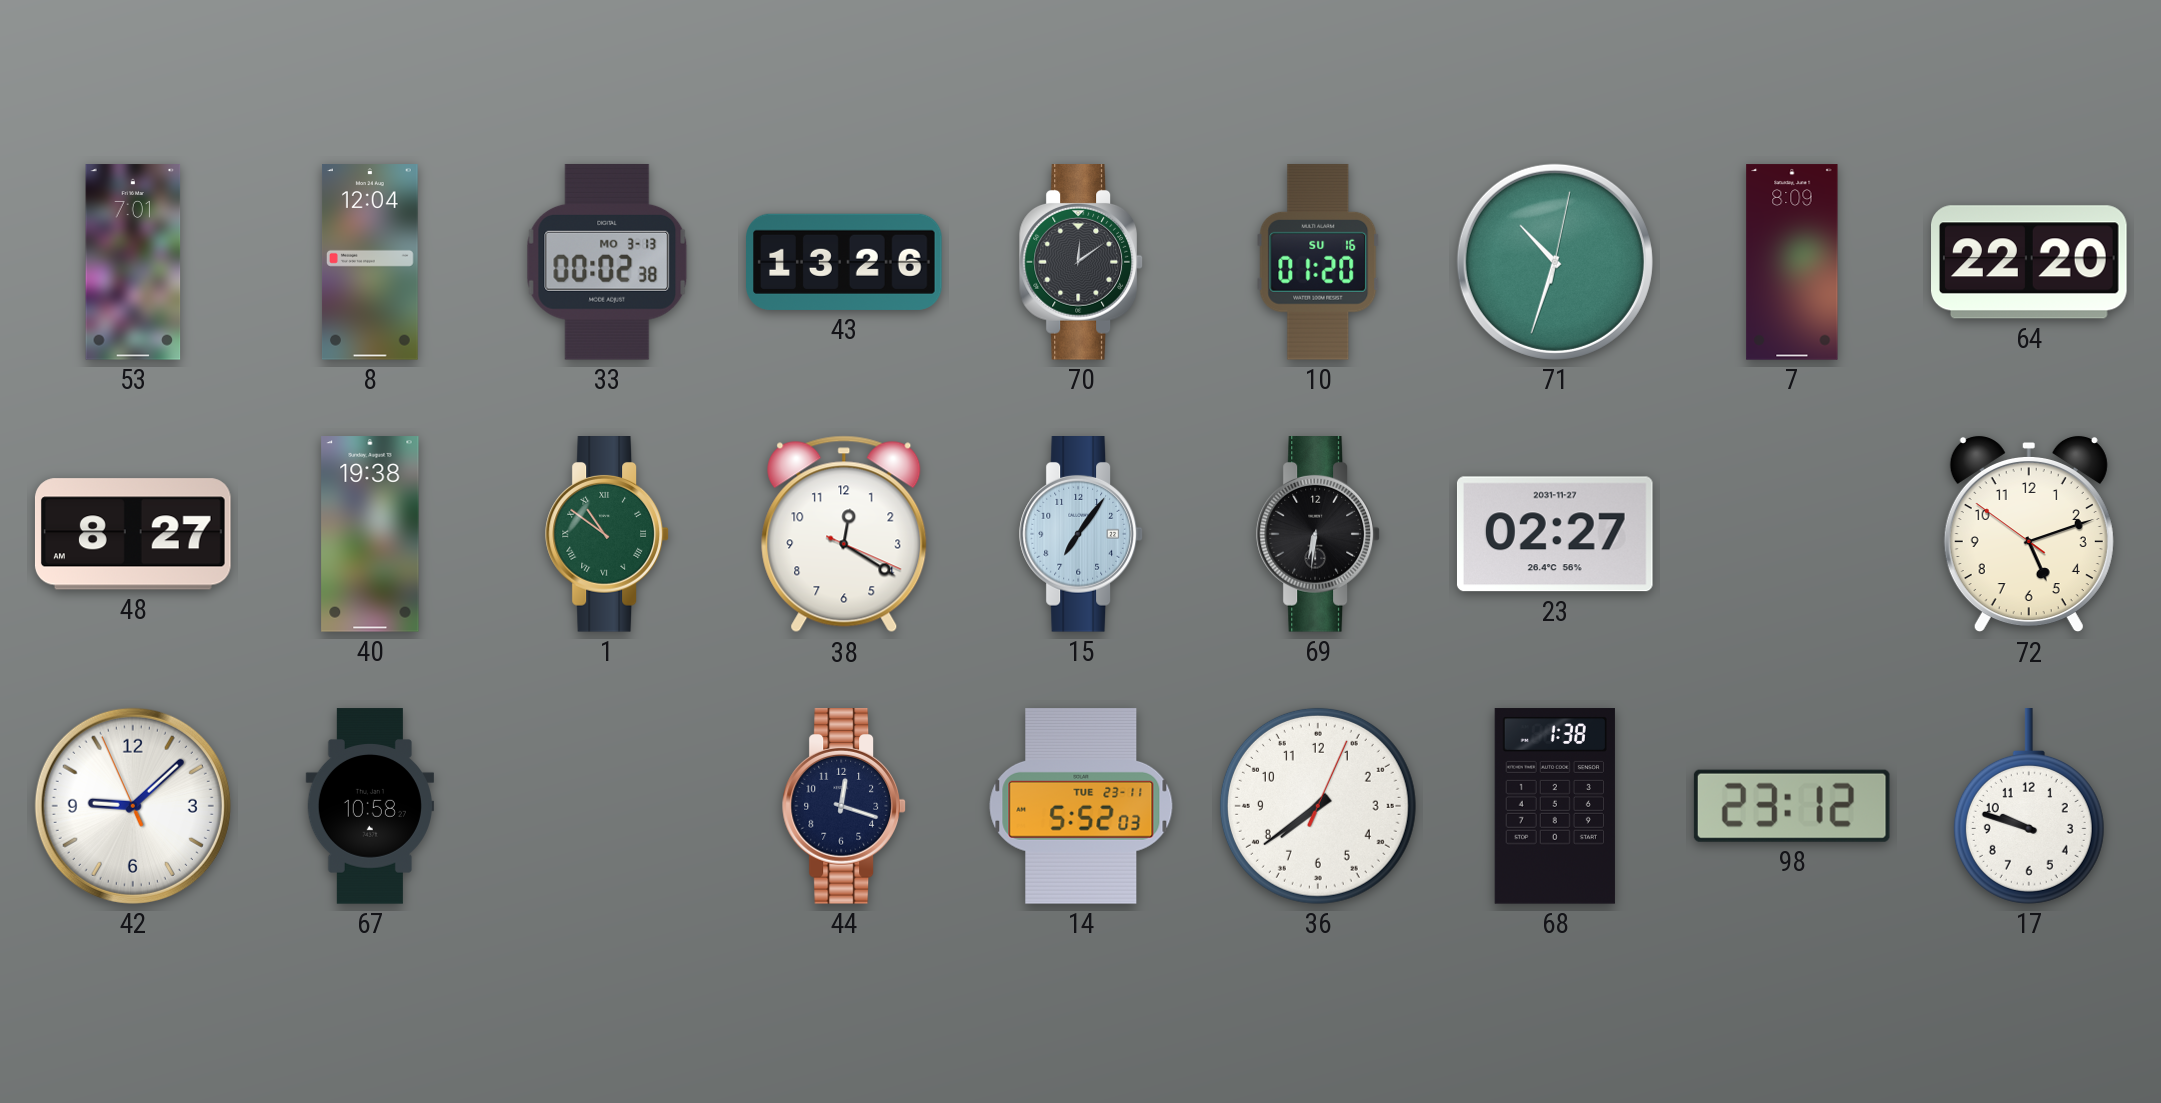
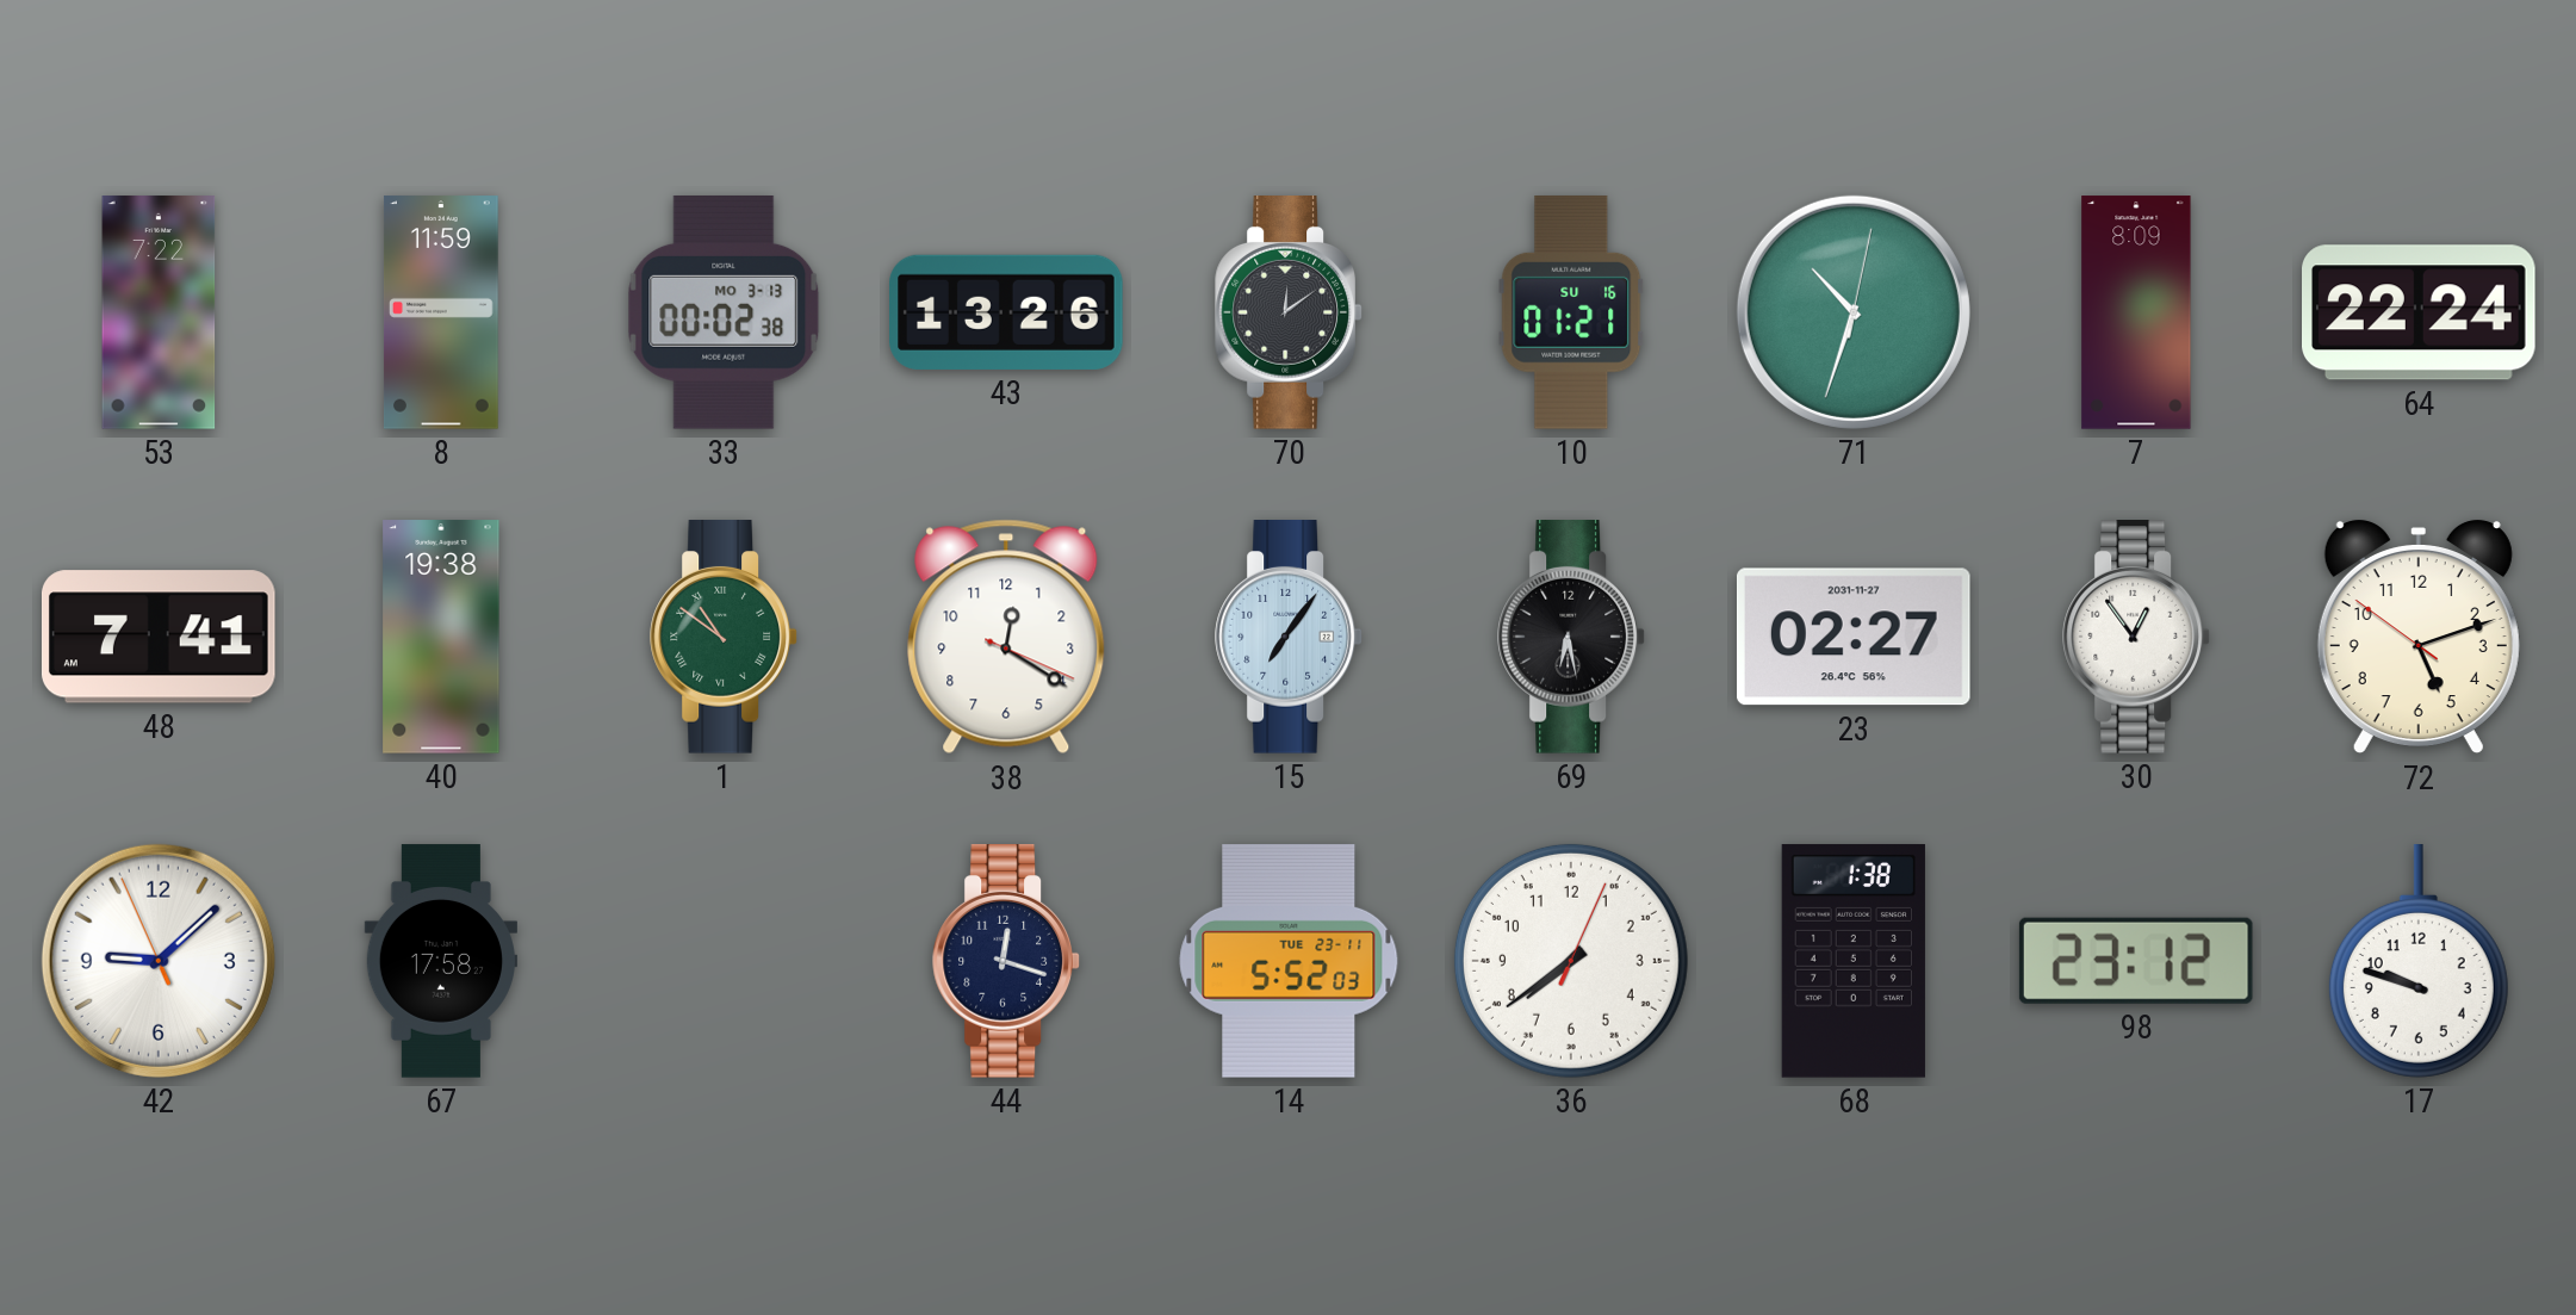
53: 7:01 -> 7:22
8: 12:04 -> 11:59
10: 01:20 -> 01:21
64: 22:20 -> 22:24
48: 8:27 -> 7:41
69: 6:31 -> 6:28
30: none -> 12:54
67: 10:58 -> 17:58
